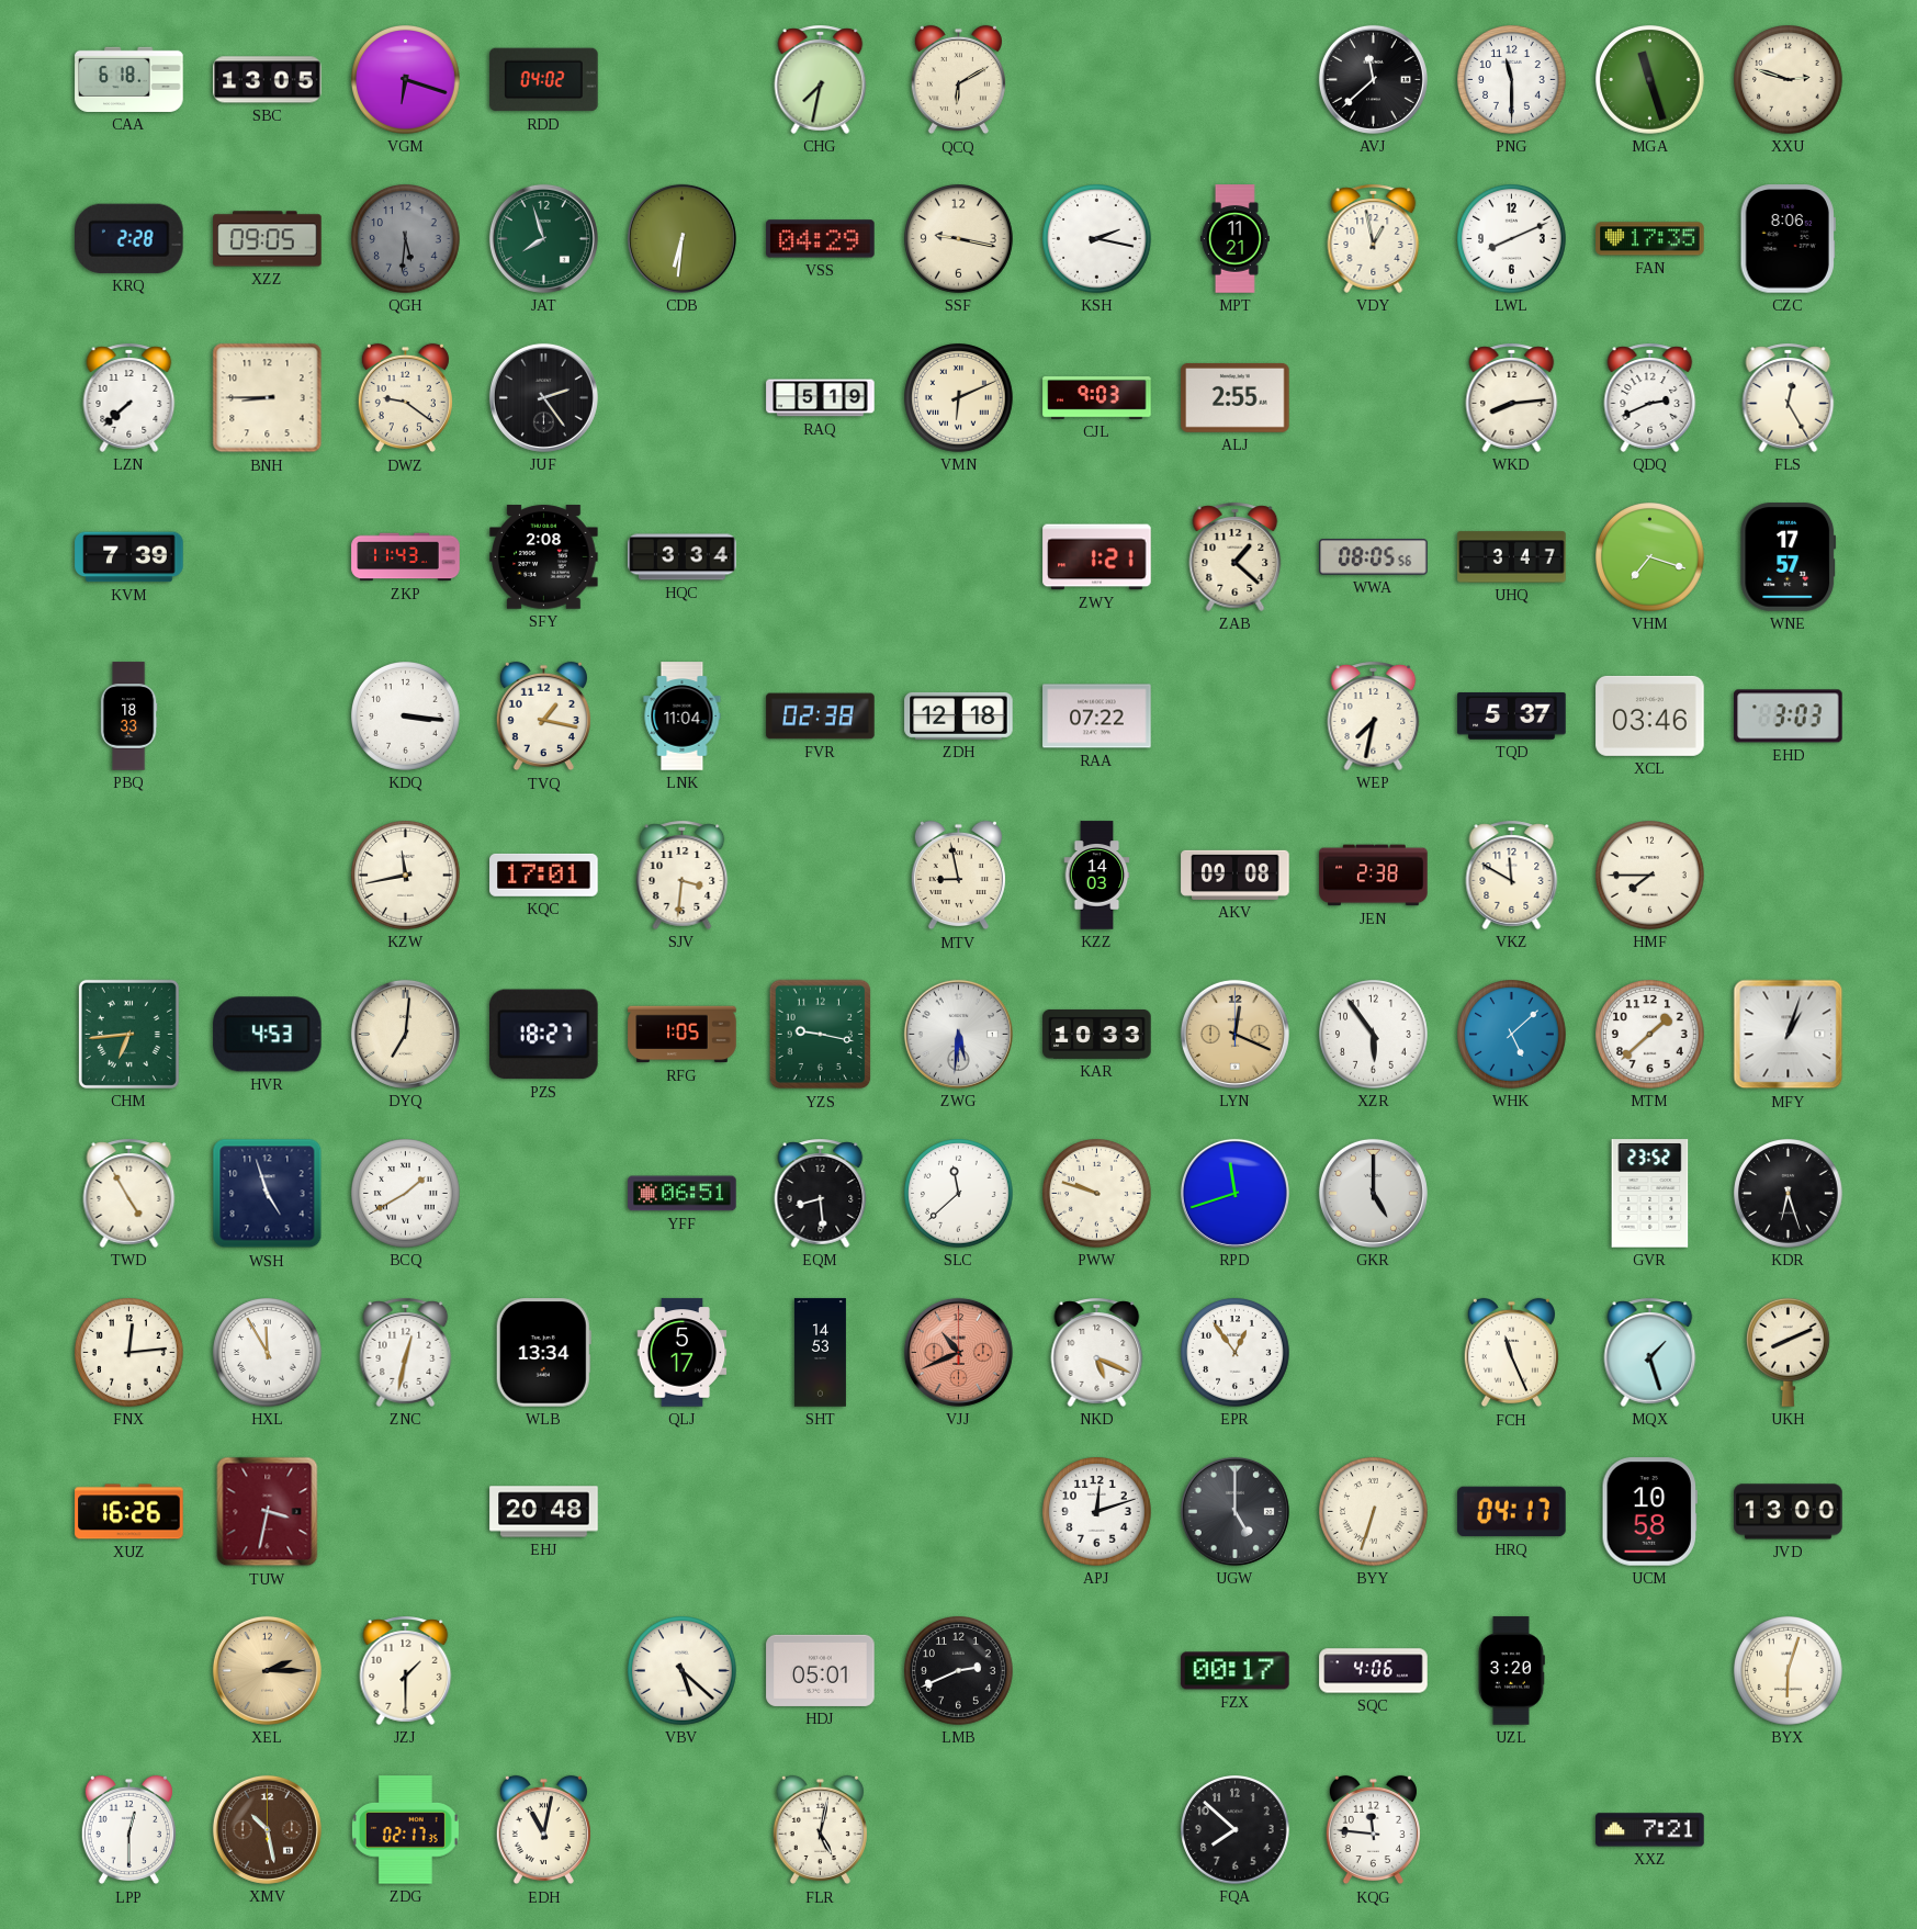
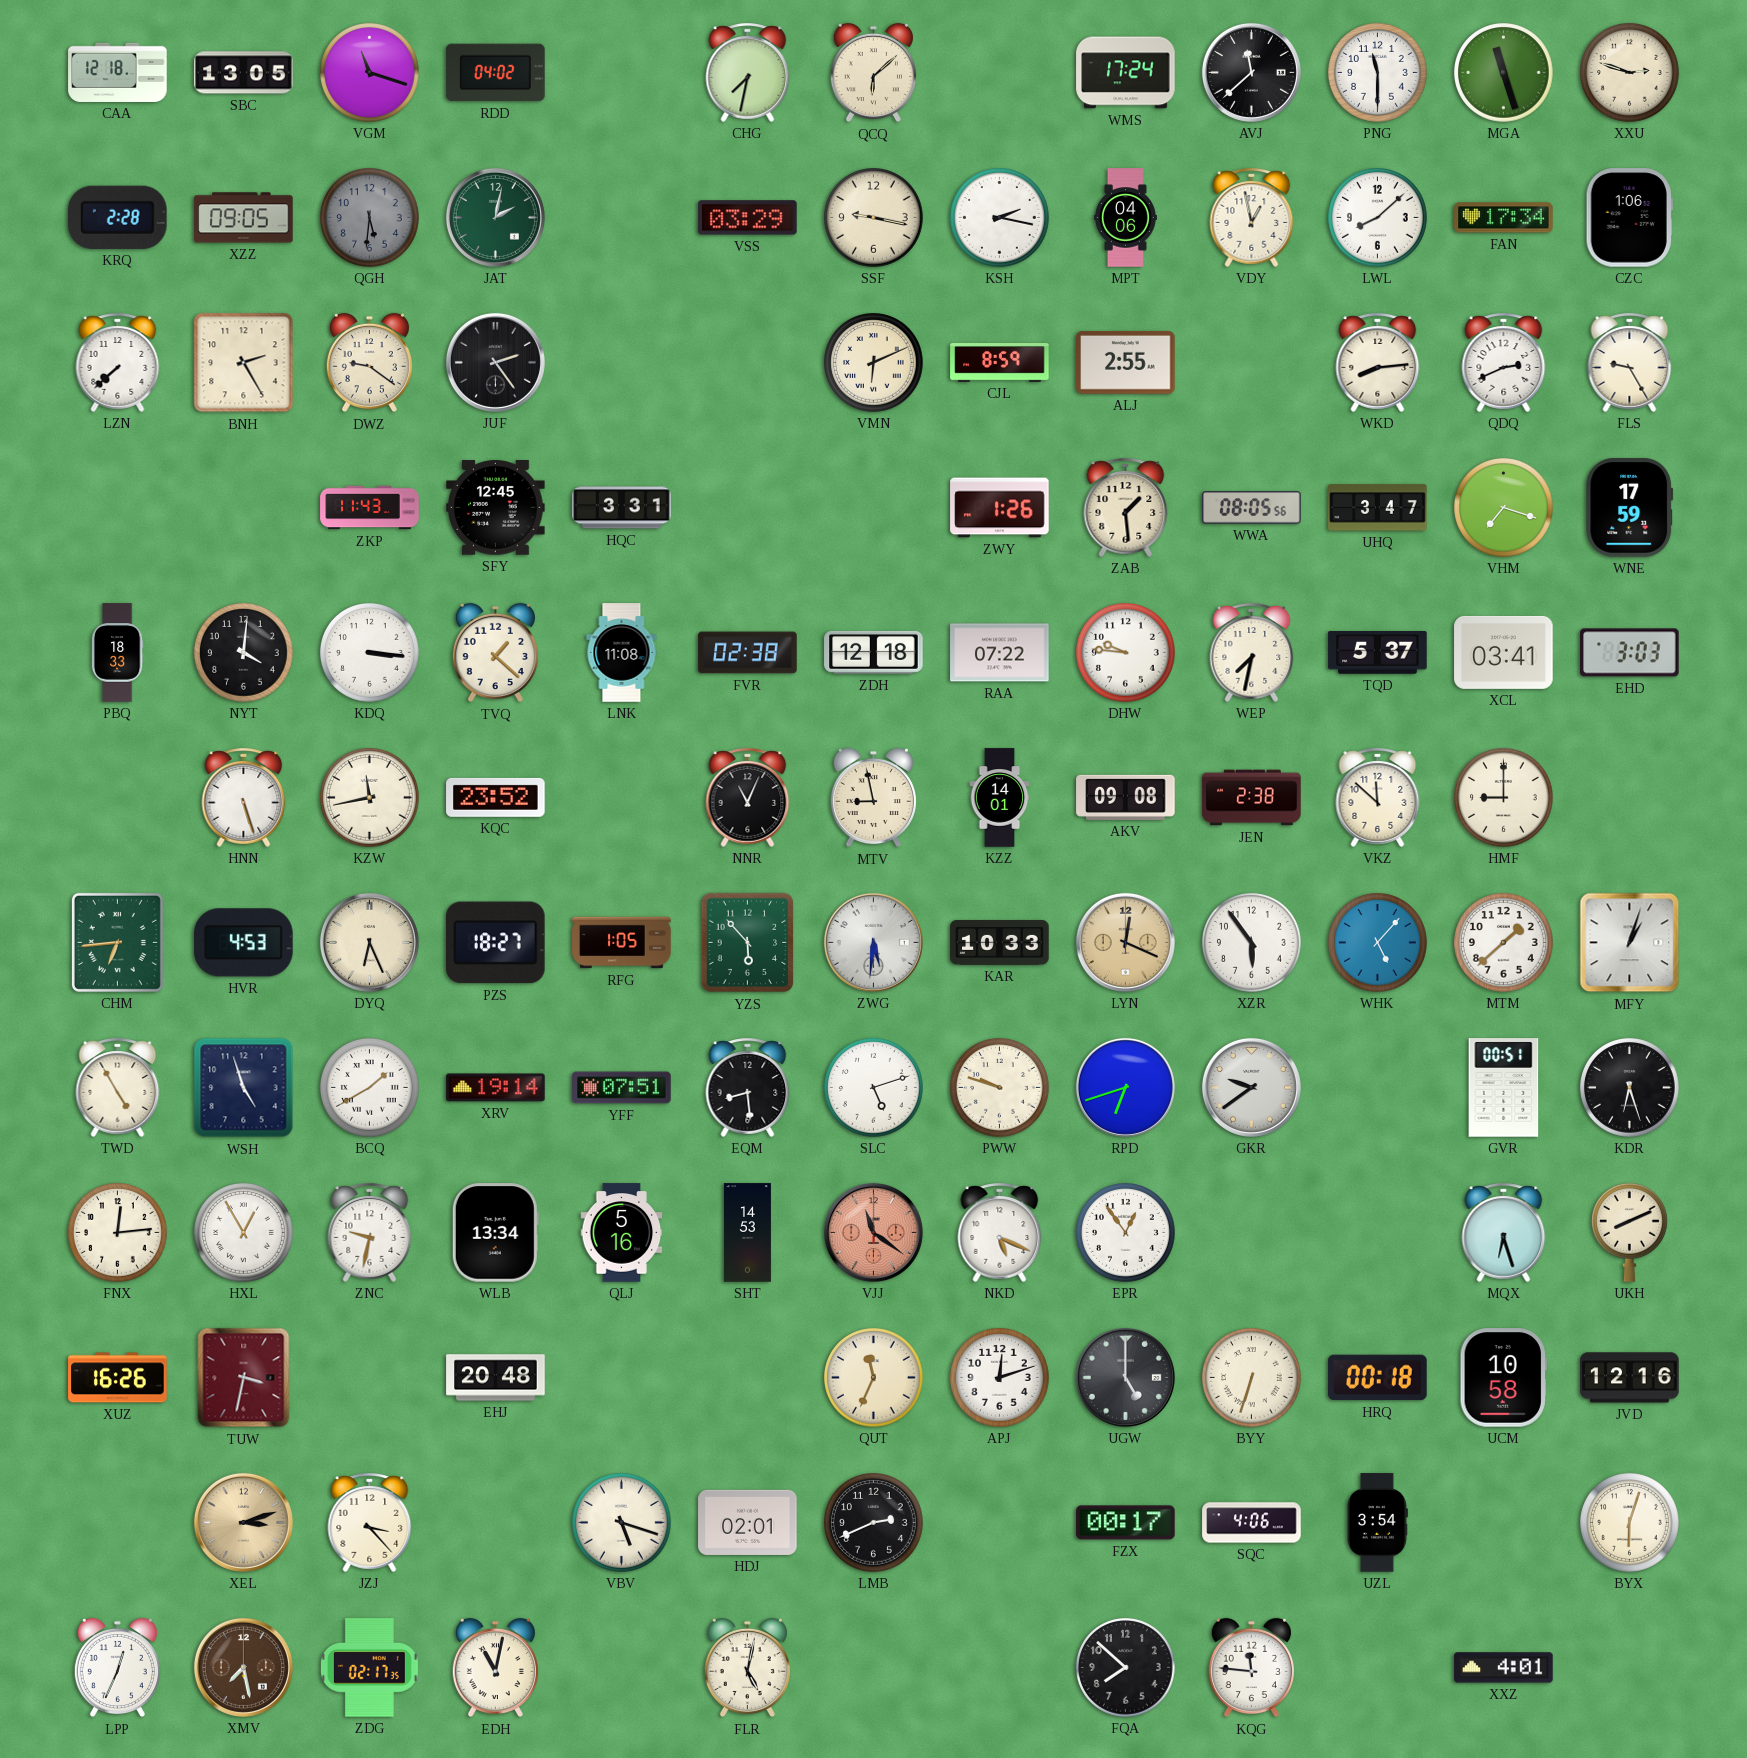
CAA: 6:18 -> 12:18
VGM: 6:18 -> 11:18
QCQ: 6:10 -> 6:08
WMS: none -> 17:24
JAT: 7:57 -> 2:02
CDB: 6:31 -> none
VSS: 04:29 -> 03:29
MPT: 11:21 -> 04:06
LWL: 8:11 -> 8:08
FAN: 17:35 -> 17:34
CZC: 8:06 -> 1:06
BNH: 8:45 -> 2:25
RAQ: 5:19 -> none
CJL: 9:03 -> 8:59
FLS: 12:25 -> 9:25
KVM: 7:39 -> none
SFY: 2:08 -> 12:45
HQC: 3:34 -> 3:31
ZWY: 1:21 -> 1:26
ZAB: 1:22 -> 1:29
WNE: 17:57 -> 17:59
NYT: none -> 4:01
TVQ: 1:17 -> 1:22
LNK: 11:04 -> 11:08
DHW: none -> 9:46
XCL: 03:46 -> 03:41
HNN: none -> 5:27
KQC: 17:01 -> 23:52
SJV: 3:31 -> none
NNR: none -> 11:04
KZZ: 14:03 -> 14:01
VKZ: 11:50 -> 11:52
HMF: 7:45 -> 9:00
DYQ: 7:01 -> 6:26
YZS: 9:17 -> 5:53
WHK: 5:08 -> 5:07
XRV: none -> 19:14
YFF: 06:51 -> 07:51
SLC: 11:38 -> 5:12
RPD: 11:42 -> 6:42
GKR: 5:00 -> 9:39
GVR: 23:52 -> 00:51
HXL: 11:55 -> 12:55
ZNC: 12:32 -> 9:32
QLJ: 5:17 -> 5:16
VJJ: 10:41 -> 11:21
FCH: 11:26 -> none
MQX: 1:27 -> 6:27
QUT: none -> 11:34
HRQ: 04:17 -> 00:18
JVD: 13:00 -> 12:16
XEL: 2:15 -> 3:12
JZJ: 1:30 -> 3:23
VBV: 5:22 -> 5:18
HDJ: 05:01 -> 02:01
UZL: 3:20 -> 3:54
LPP: 12:30 -> 12:34
XMV: 10:28 -> 7:28
XXZ: 7:21 -> 4:01
